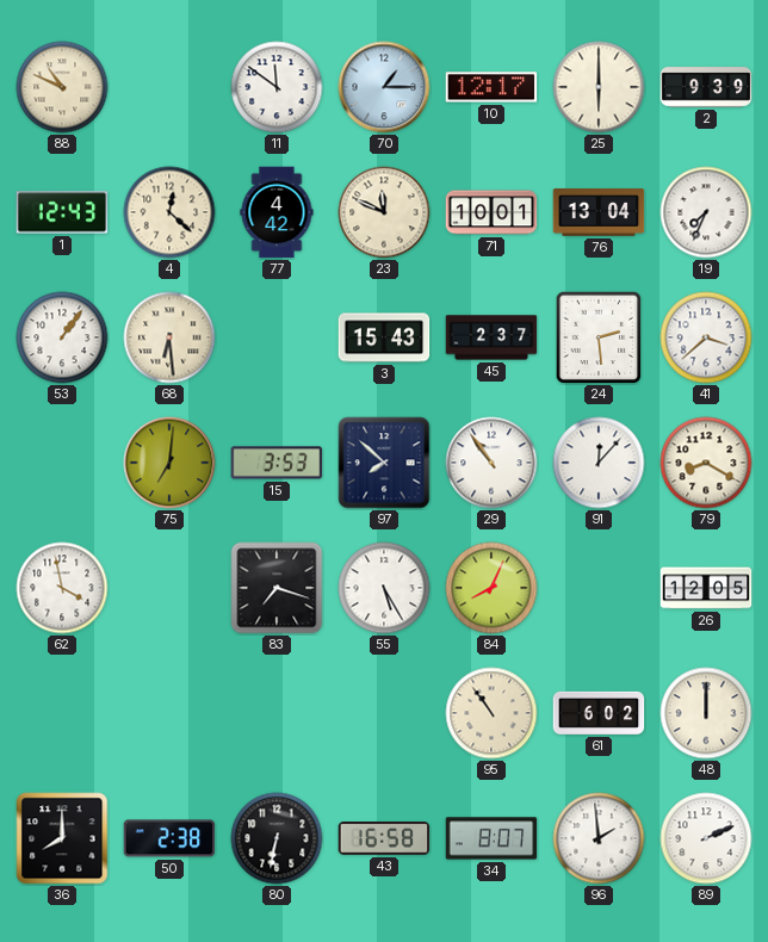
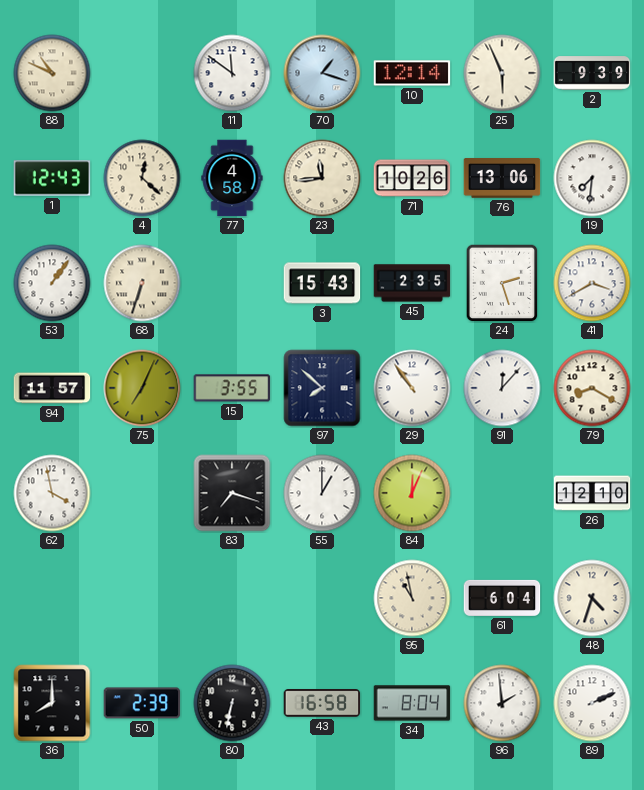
70: 1:15 -> 1:18
10: 12:17 -> 12:14
25: 6:00 -> 5:56
77: 4:42 -> 4:58
23: 11:49 -> 11:44
71: 10:01 -> 10:26
76: 13:04 -> 13:06
19: 7:34 -> 7:31
68: 6:29 -> 6:33
45: 2:37 -> 2:35
24: 2:29 -> 2:27
41: 3:38 -> 3:40
94: none -> 11:57
75: 7:01 -> 7:04
15: 3:53 -> 3:55
55: 5:25 -> 1:00
84: 8:04 -> 12:04
26: 12:05 -> 12:10
95: 10:54 -> 10:58
61: 6:02 -> 6:04
48: 12:00 -> 4:33
50: 2:38 -> 2:39
34: 8:07 -> 8:04
